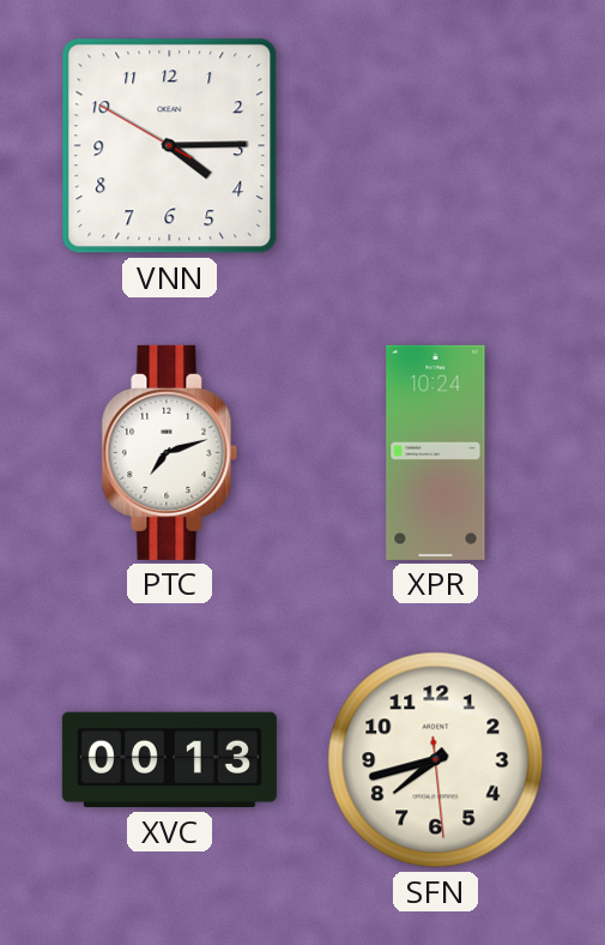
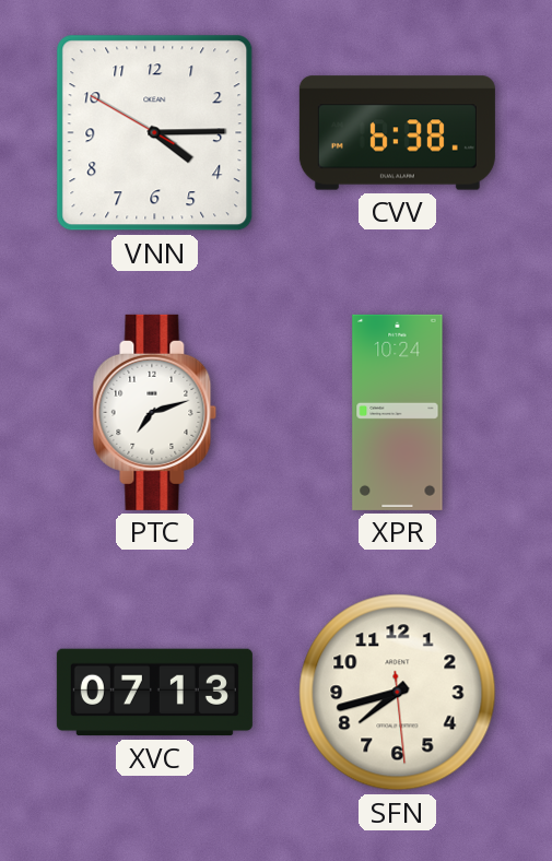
CVV: none -> 6:38
XVC: 00:13 -> 07:13
